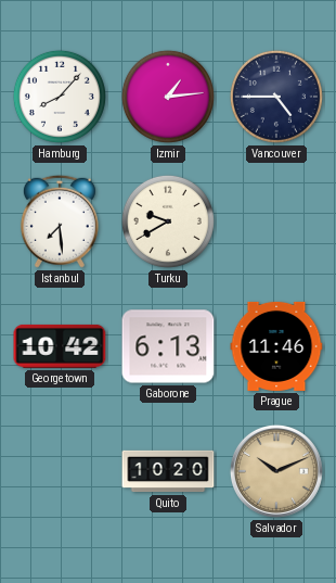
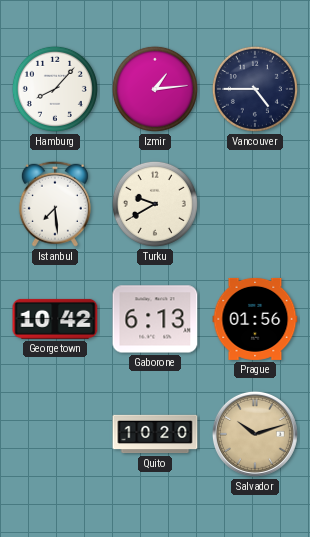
Prague: 11:46 -> 01:56
Salvador: 10:11 -> 10:12
